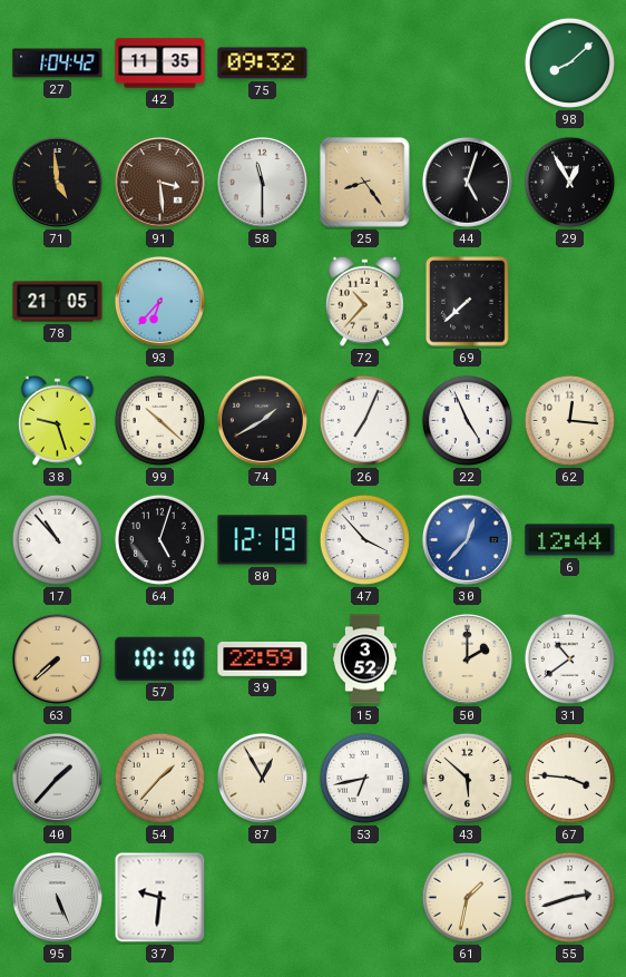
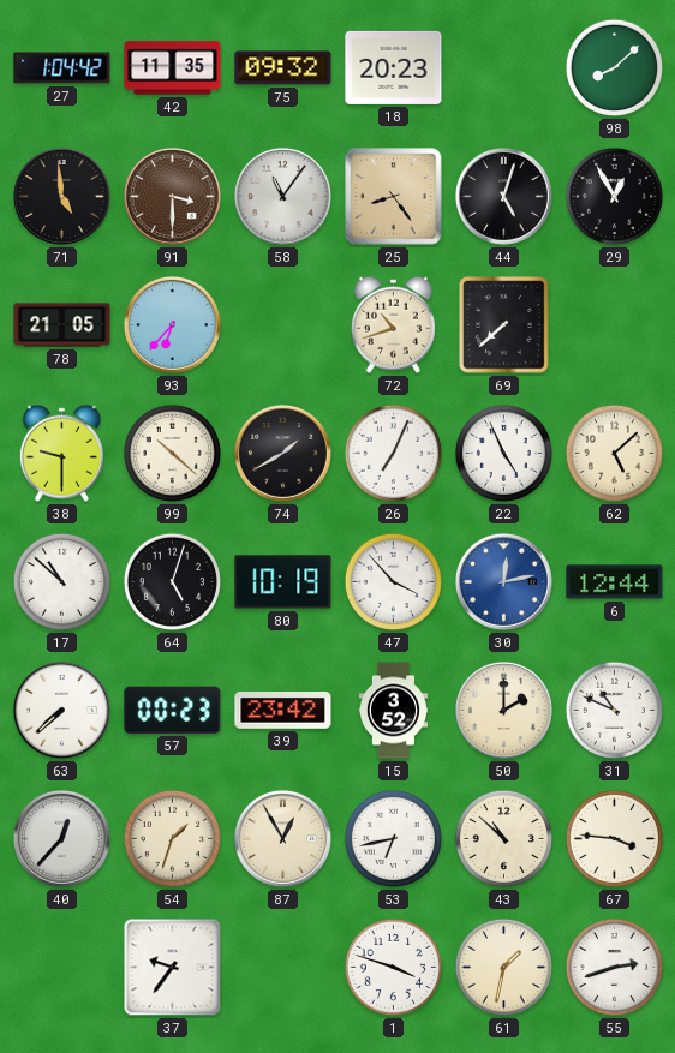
18: none -> 20:23
91: 3:29 -> 3:30
58: 11:30 -> 11:06
72: 10:37 -> 10:42
38: 9:27 -> 9:30
62: 12:16 -> 5:08
17: 10:53 -> 10:52
80: 12:19 -> 10:19
30: 12:37 -> 12:13
63 dial: champagne -> white
57: 10:10 -> 00:23
39: 22:59 -> 23:42
31: 10:39 -> 10:49
40: 1:37 -> 12:37
54: 1:37 -> 1:33
43: 5:52 -> 10:52
95: 5:26 -> none
37: 9:31 -> 9:36
1: none -> 3:48
